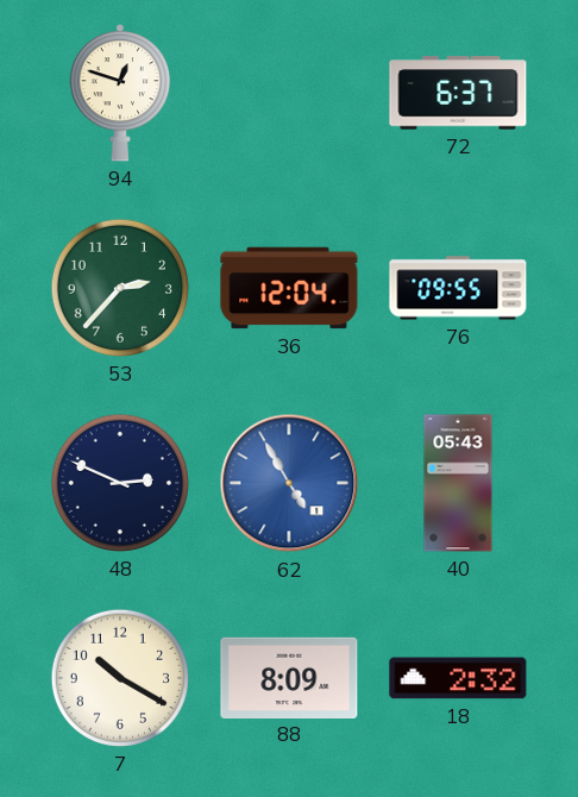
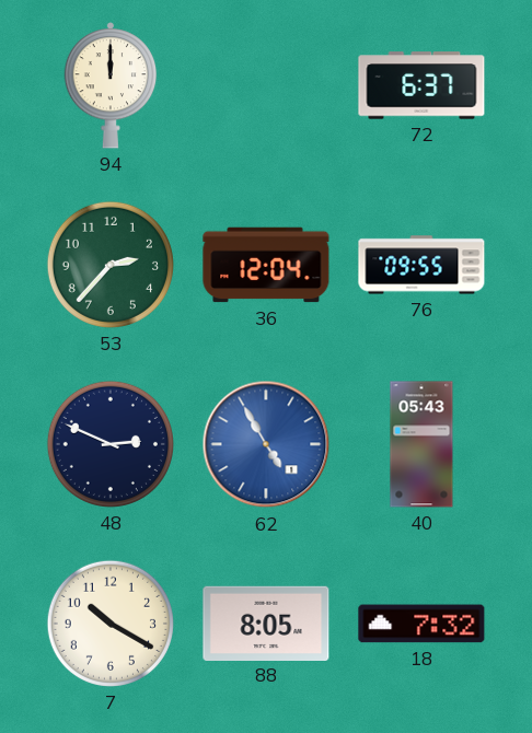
94: 12:48 -> 12:00
88: 8:09 -> 8:05
18: 2:32 -> 7:32
